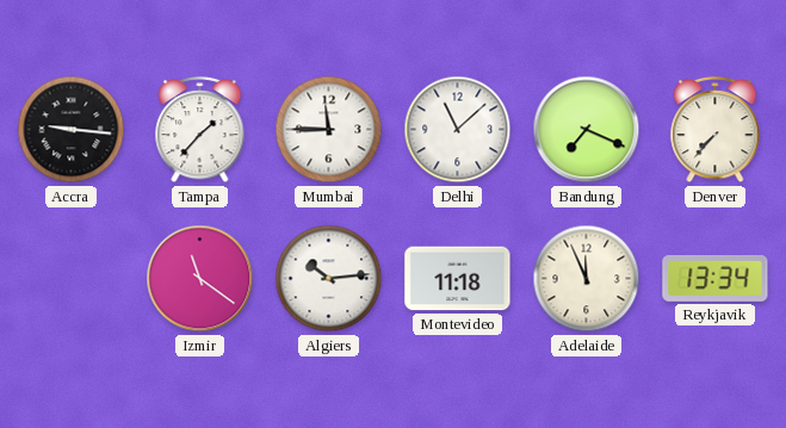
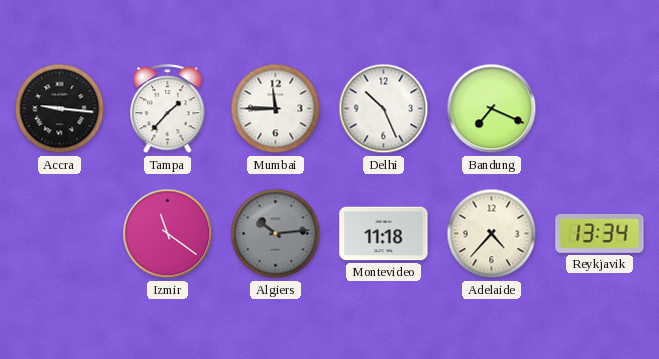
Delhi: 11:08 -> 10:26
Denver: 7:37 -> none
Algiers dial: white -> grey
Adelaide: 11:56 -> 4:37
